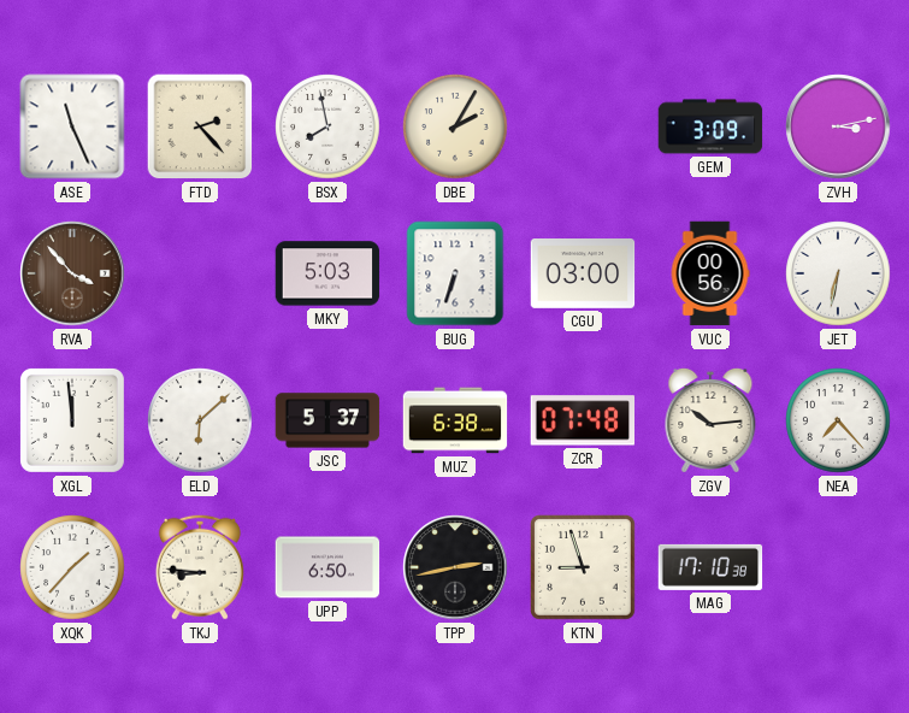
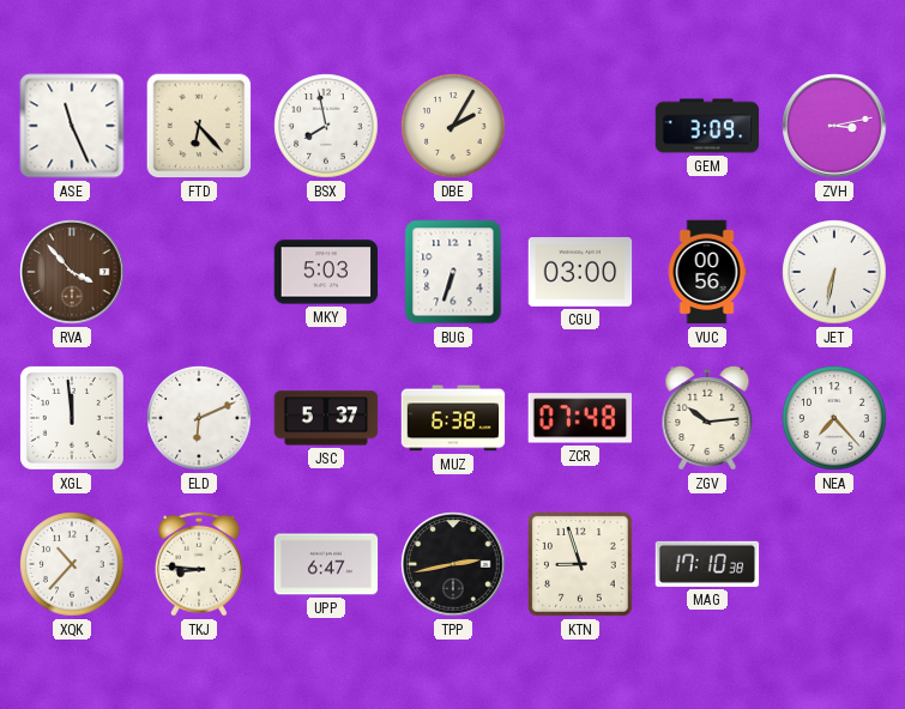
FTD: 2:23 -> 6:23
ELD: 6:08 -> 6:11
XQK: 1:37 -> 10:37
UPP: 6:50 -> 6:47
